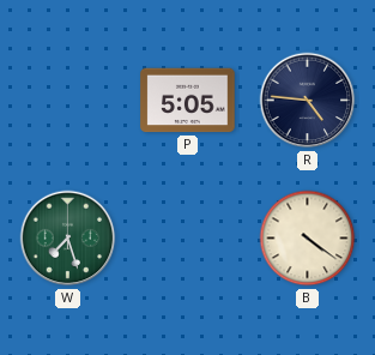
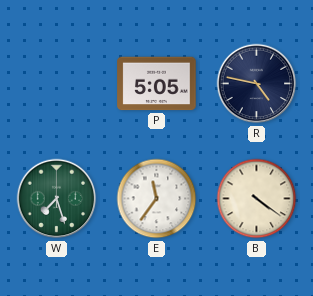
R: 4:46 -> 4:47
E: none -> 11:36
